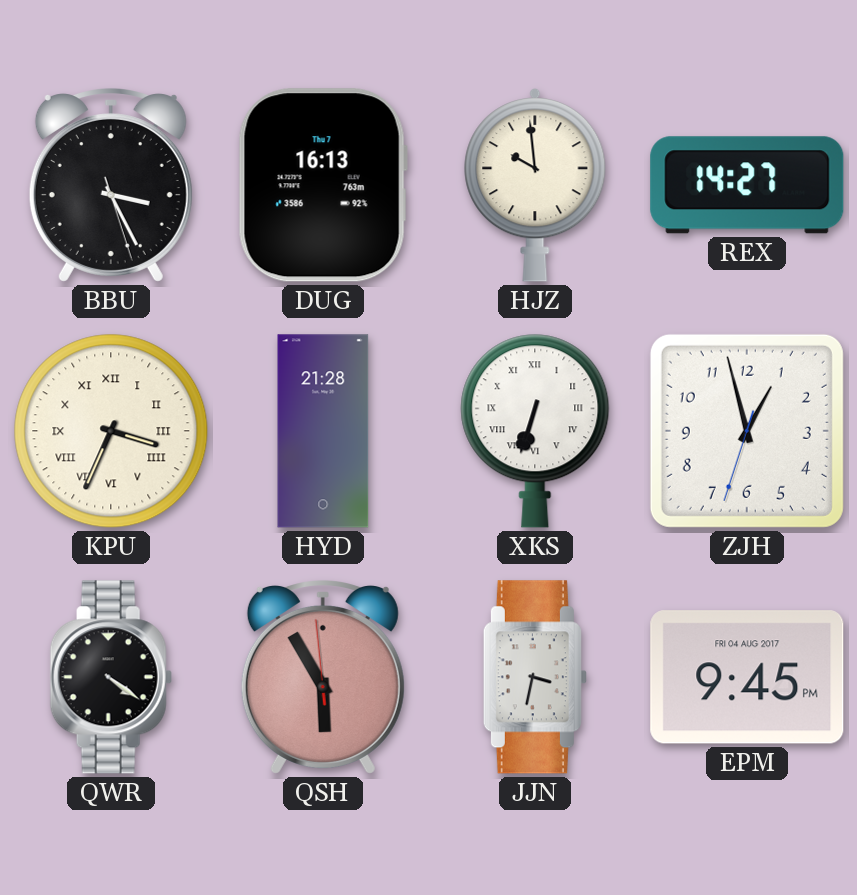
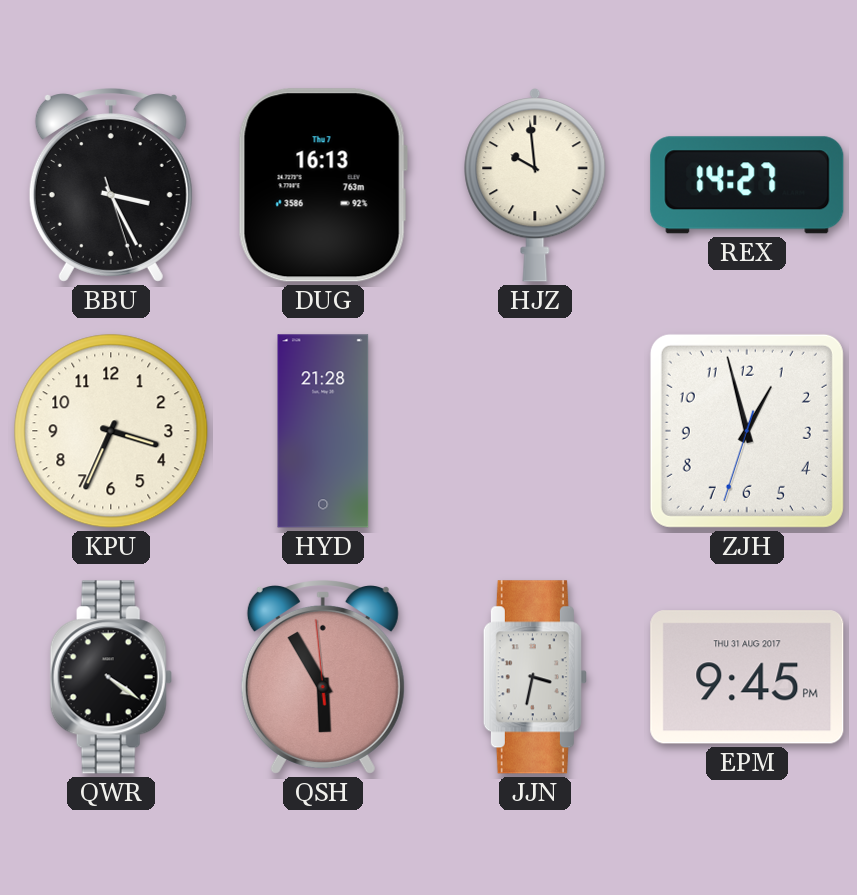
KPU numerals: Roman -> Arabic
XKS: 6:33 -> none
EPM date: FRI 04 AUG 2017 -> THU 31 AUG 2017
